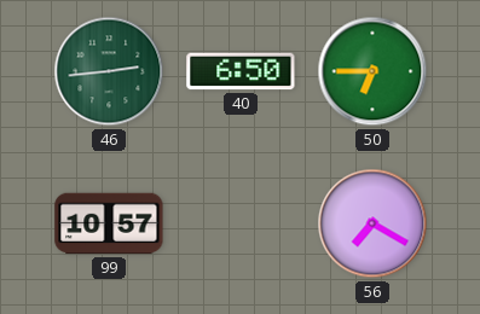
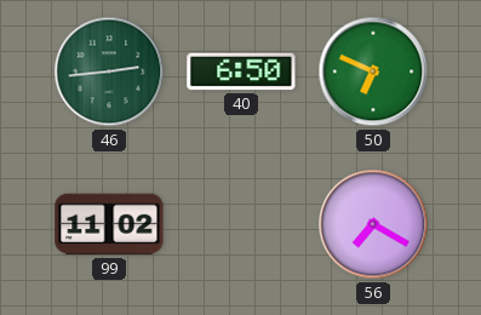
50: 6:45 -> 6:49
99: 10:57 -> 11:02
